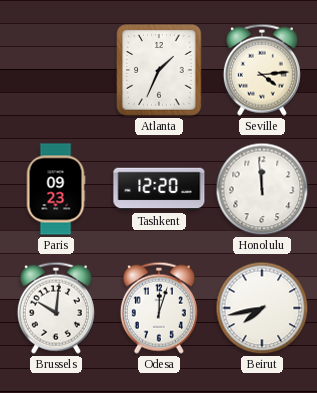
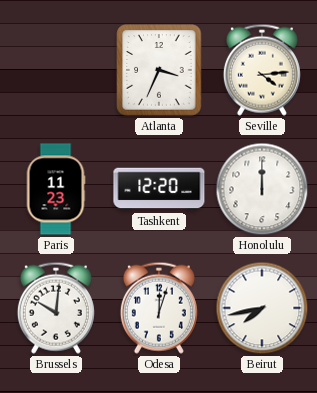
Atlanta: 1:34 -> 3:34
Paris: 09:23 -> 11:23
Honolulu: 11:59 -> 12:00
